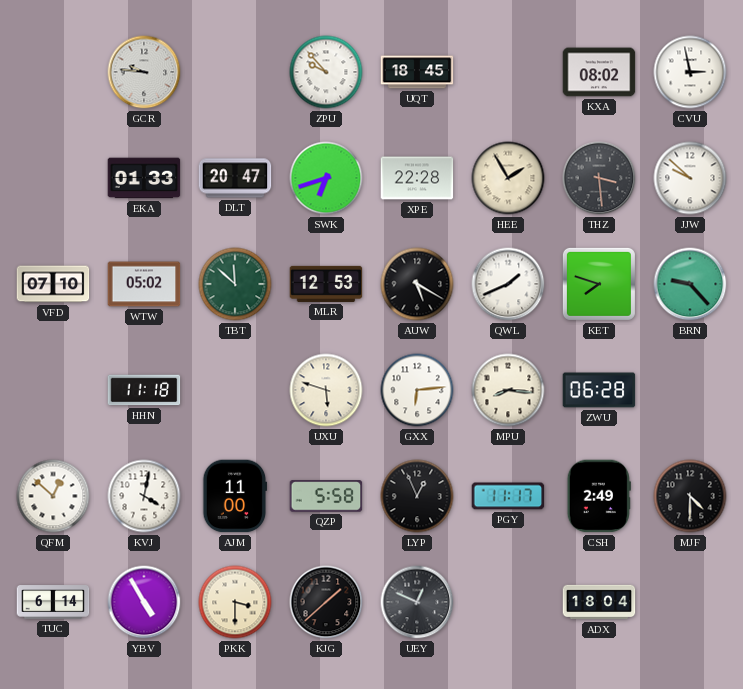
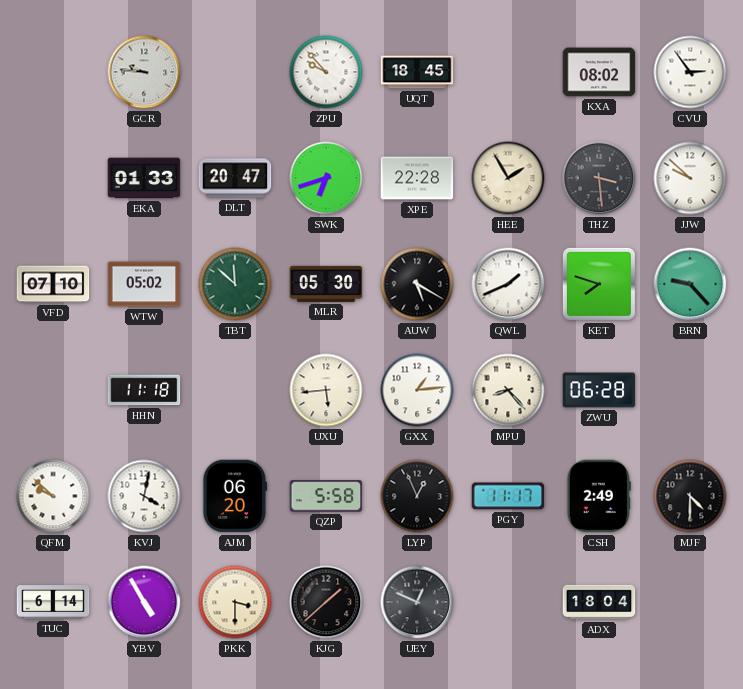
CVU: 2:58 -> 2:54
MLR: 12:53 -> 05:30
UXU: 5:48 -> 5:44
GXX: 6:14 -> 1:14
MPU: 8:16 -> 8:23
QFM: 12:52 -> 9:52
AJM: 11:00 -> 06:20
